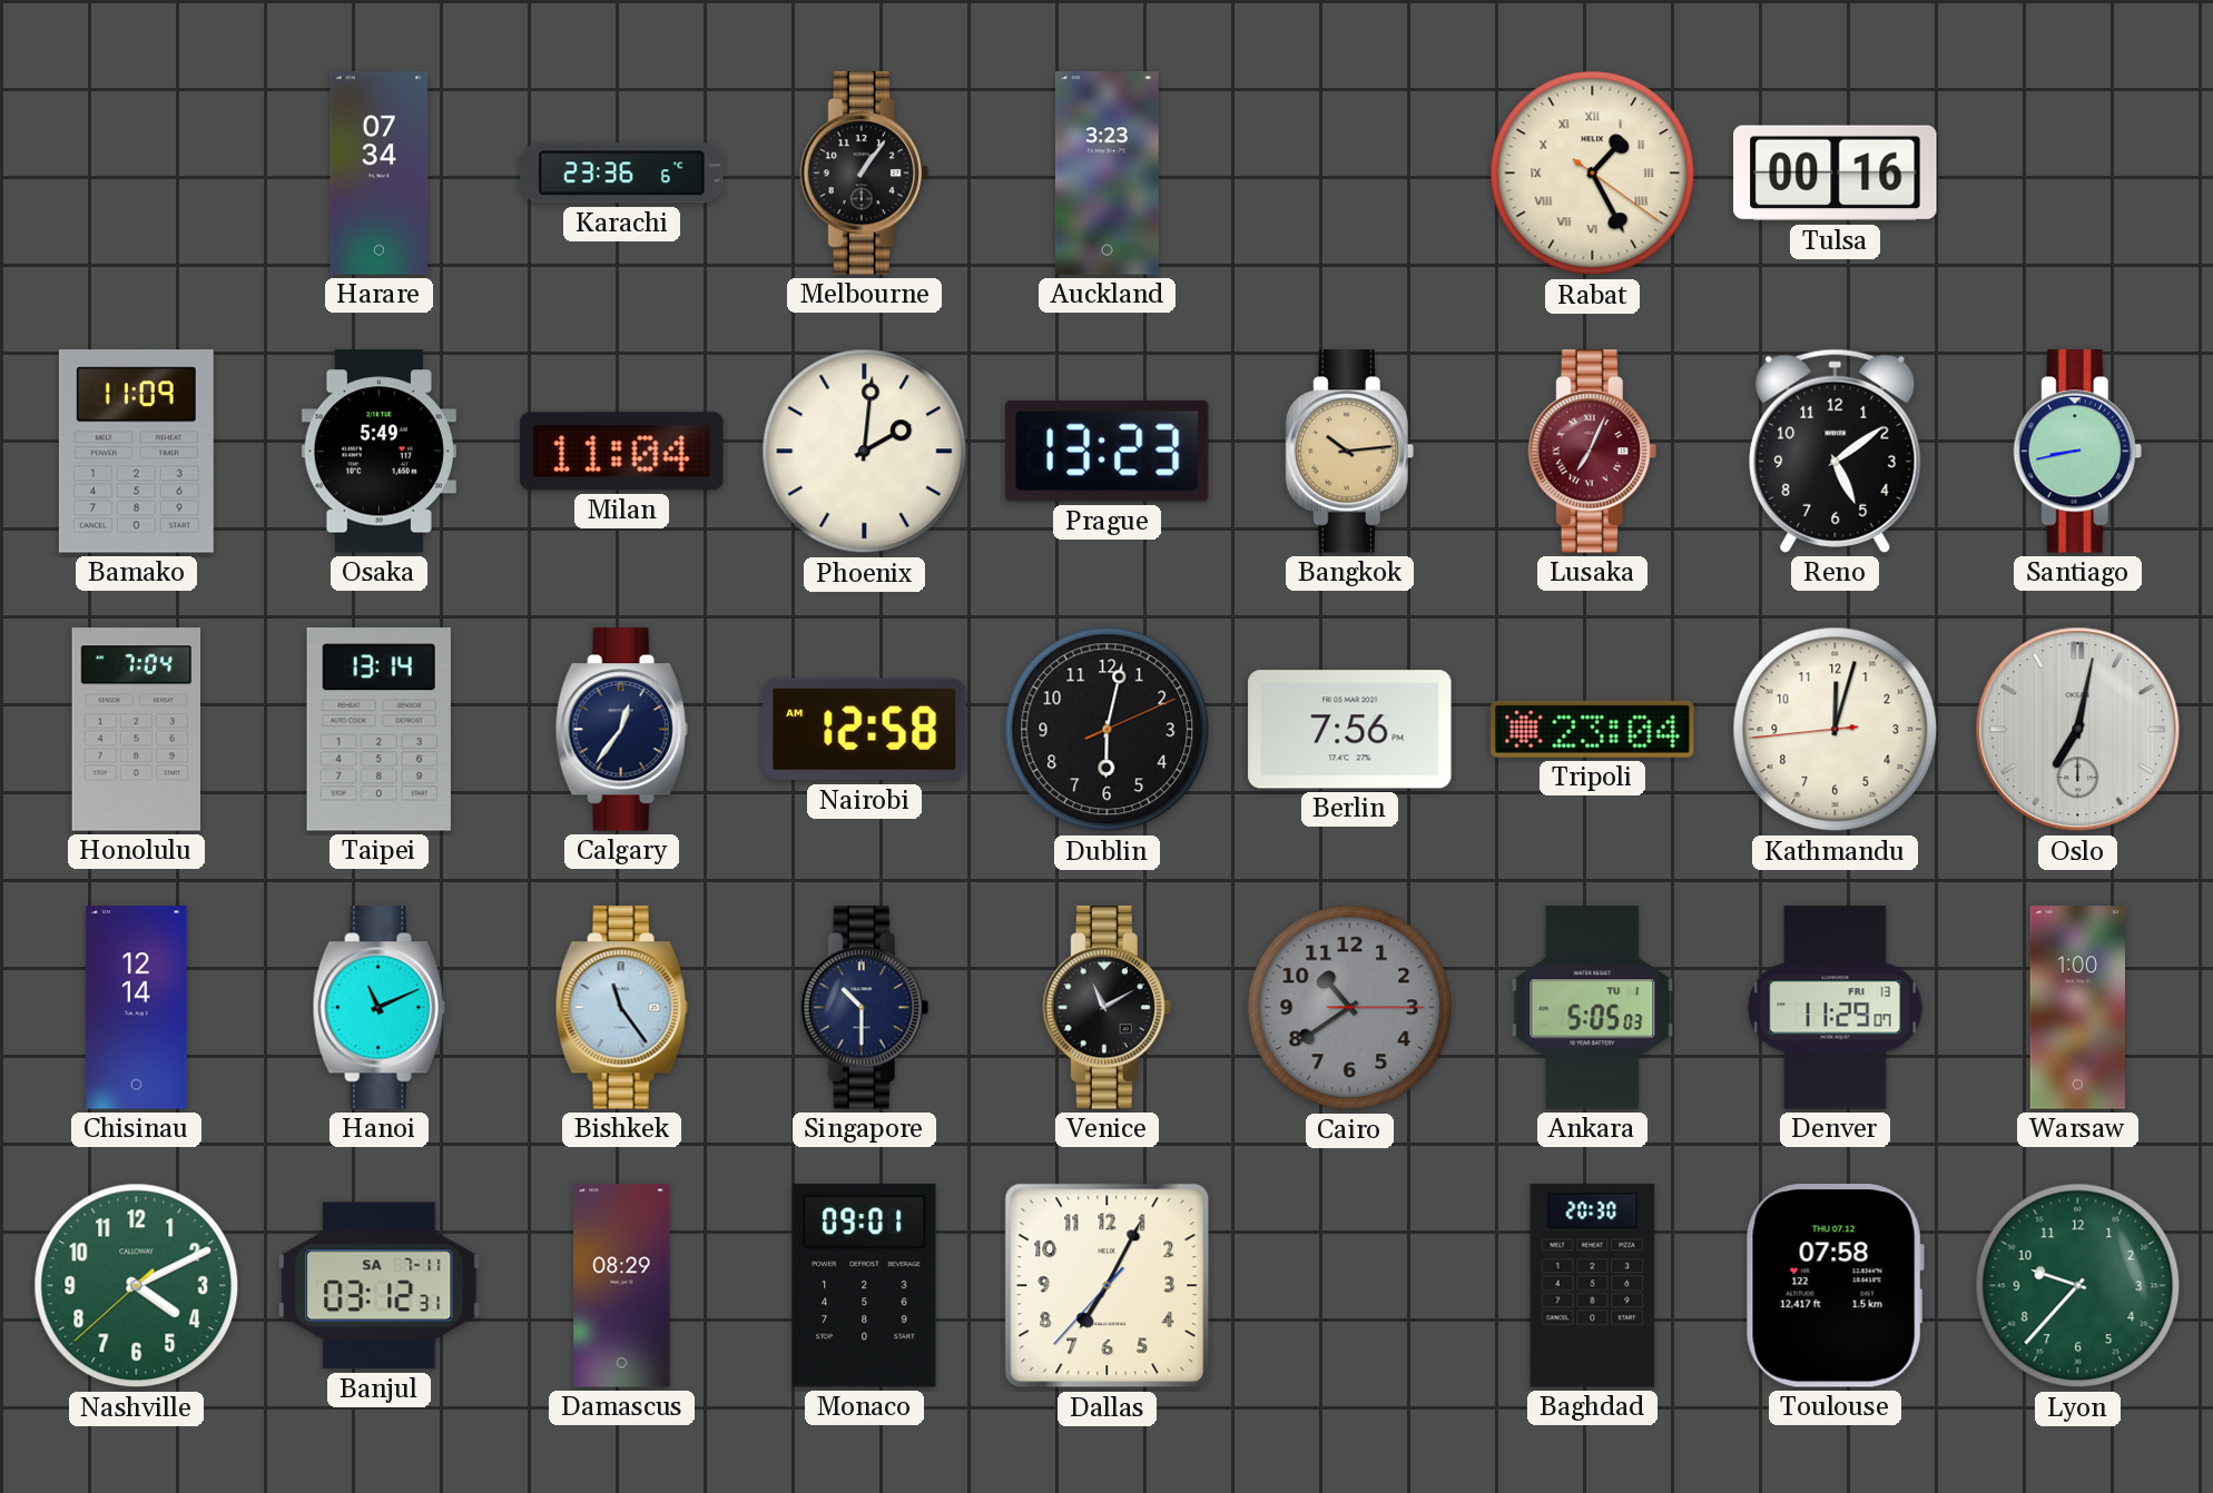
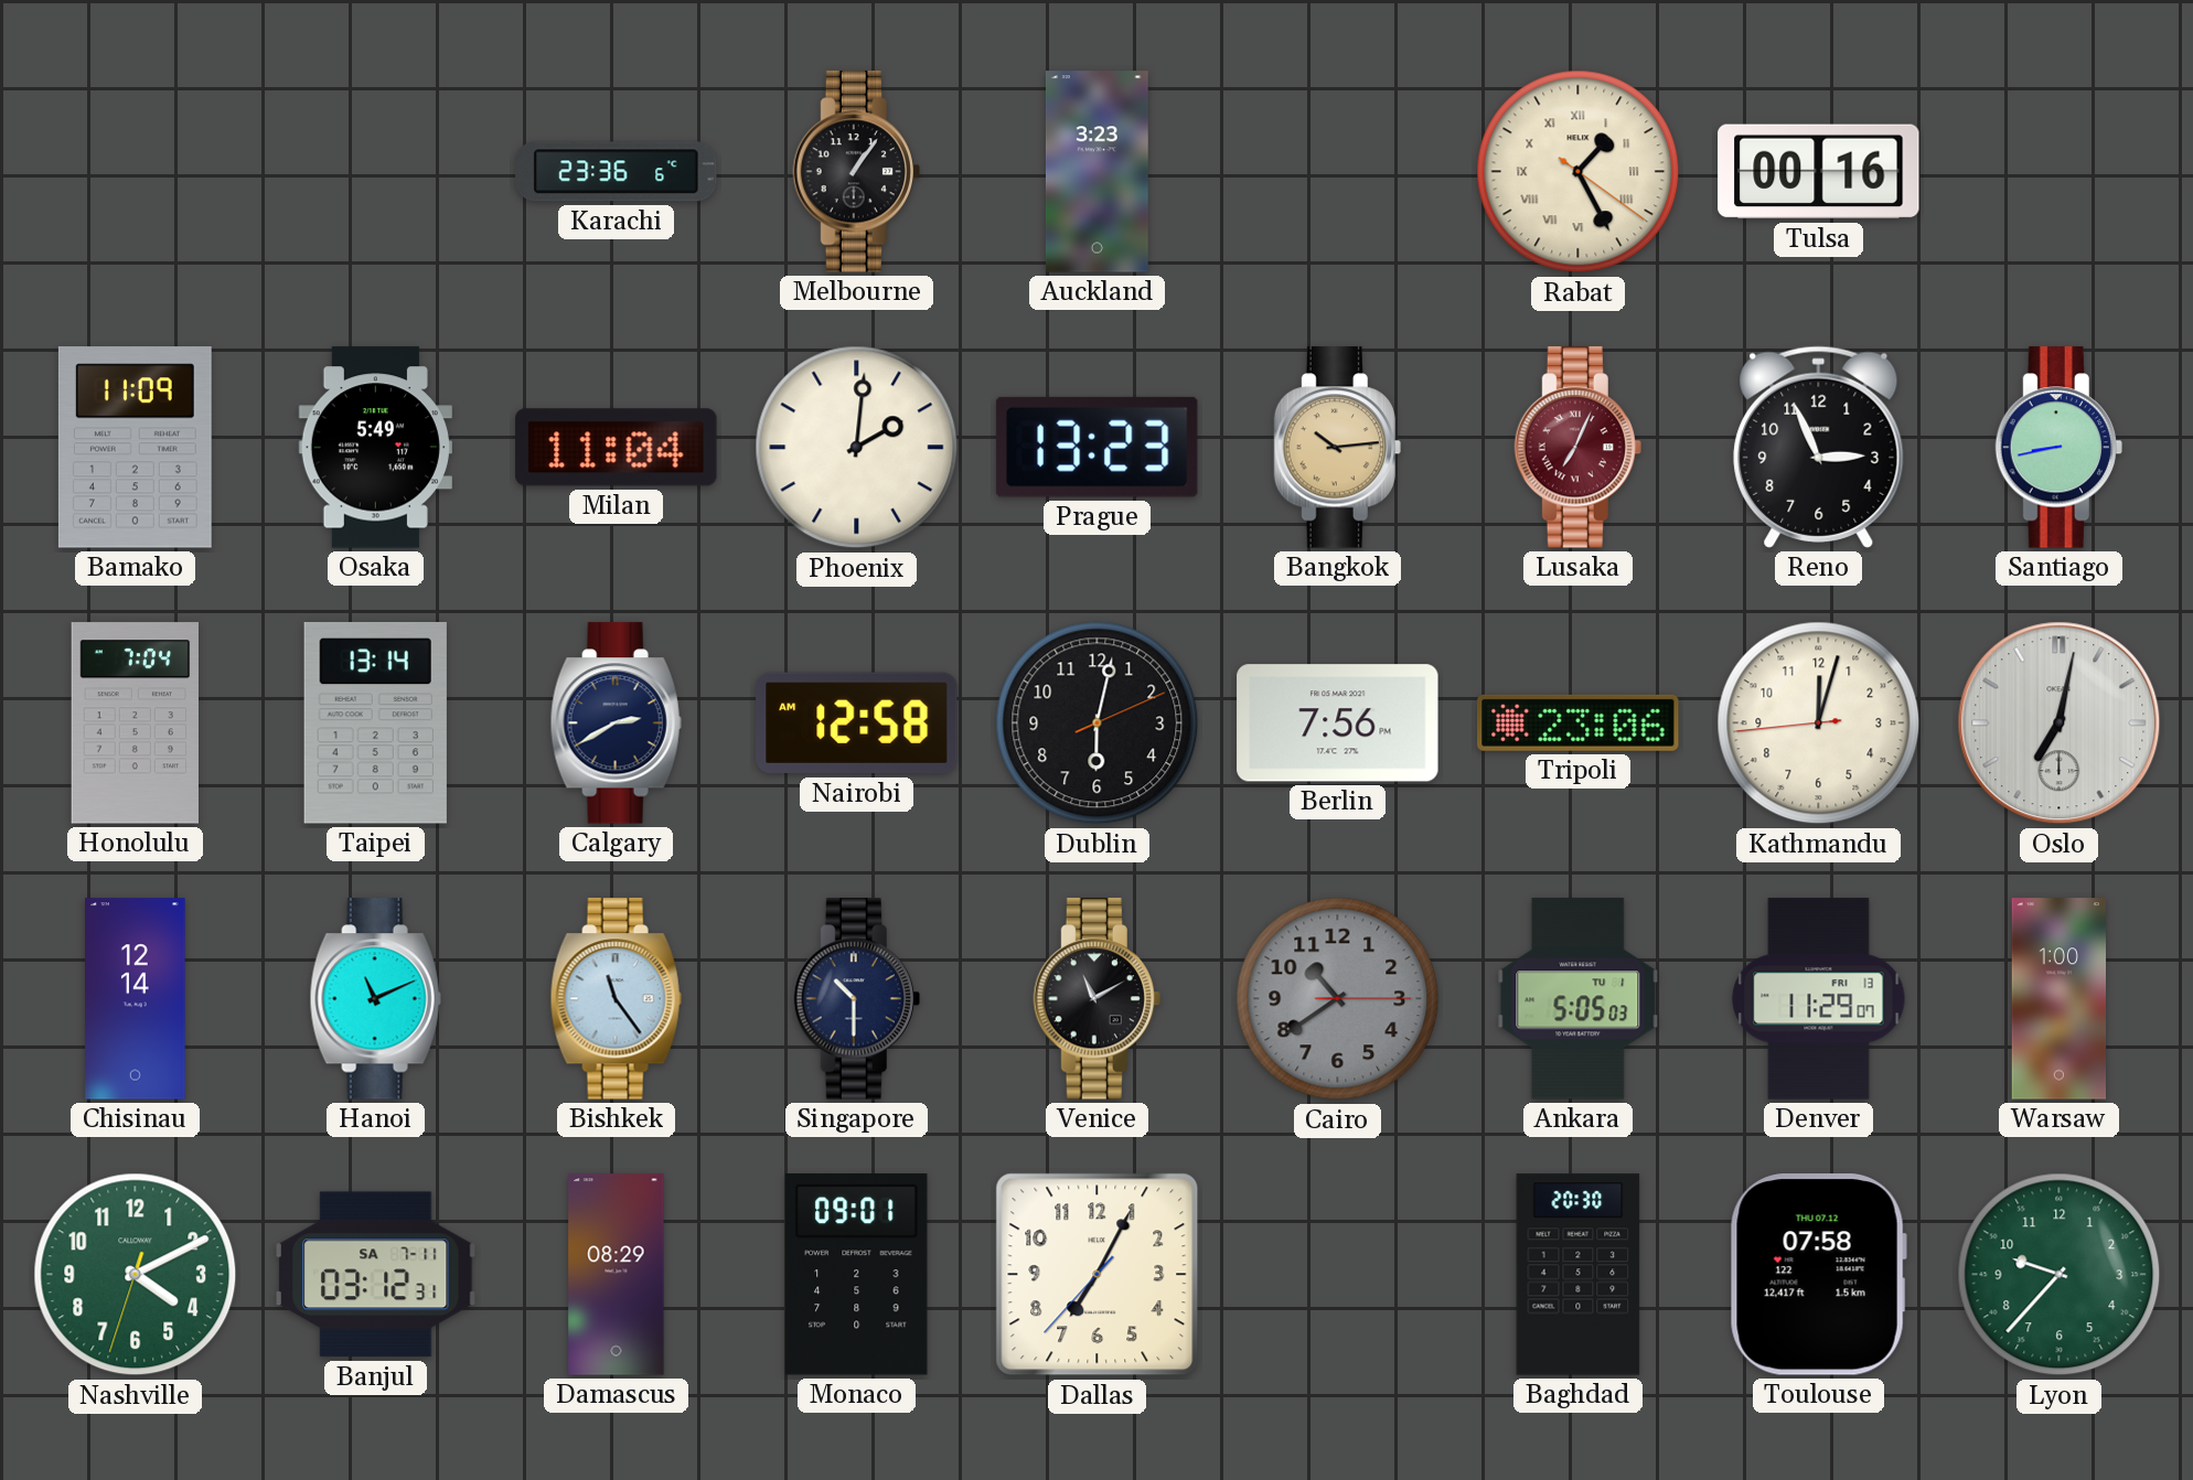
Harare: 07:34 -> none
Reno: 5:09 -> 2:56
Calgary: 12:36 -> 2:40
Tripoli: 23:04 -> 23:06
Nashville: 4:10:38 -> 4:10:33
